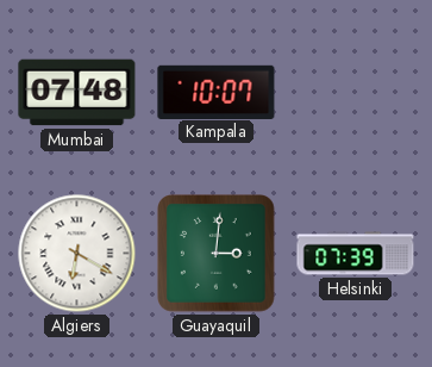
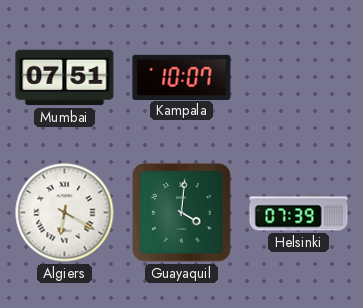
Mumbai: 07:48 -> 07:51
Guayaquil: 3:01 -> 4:01
